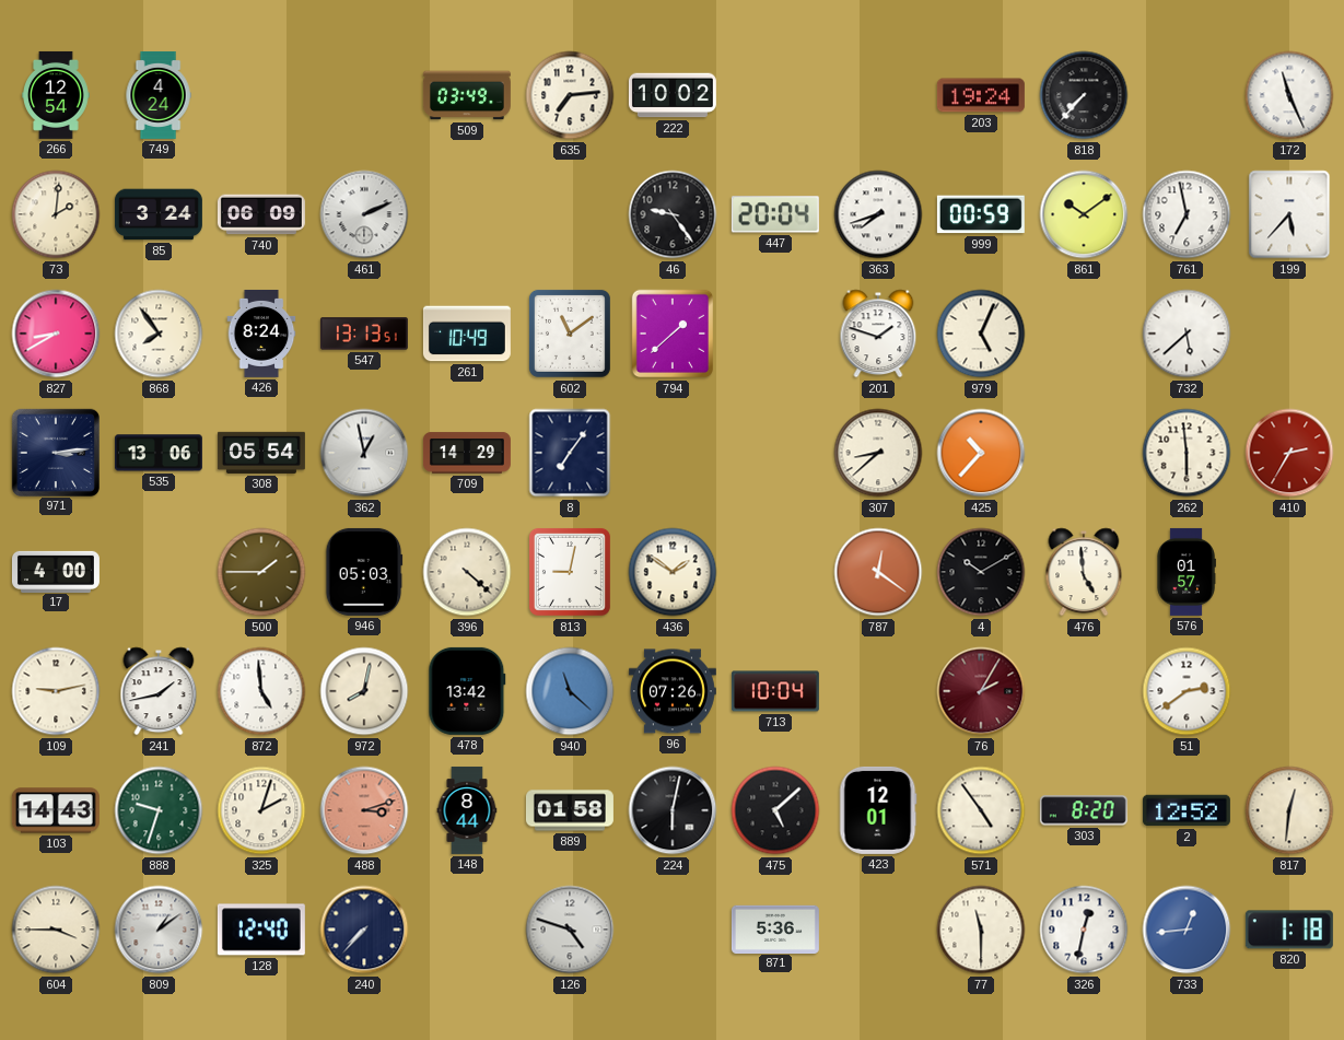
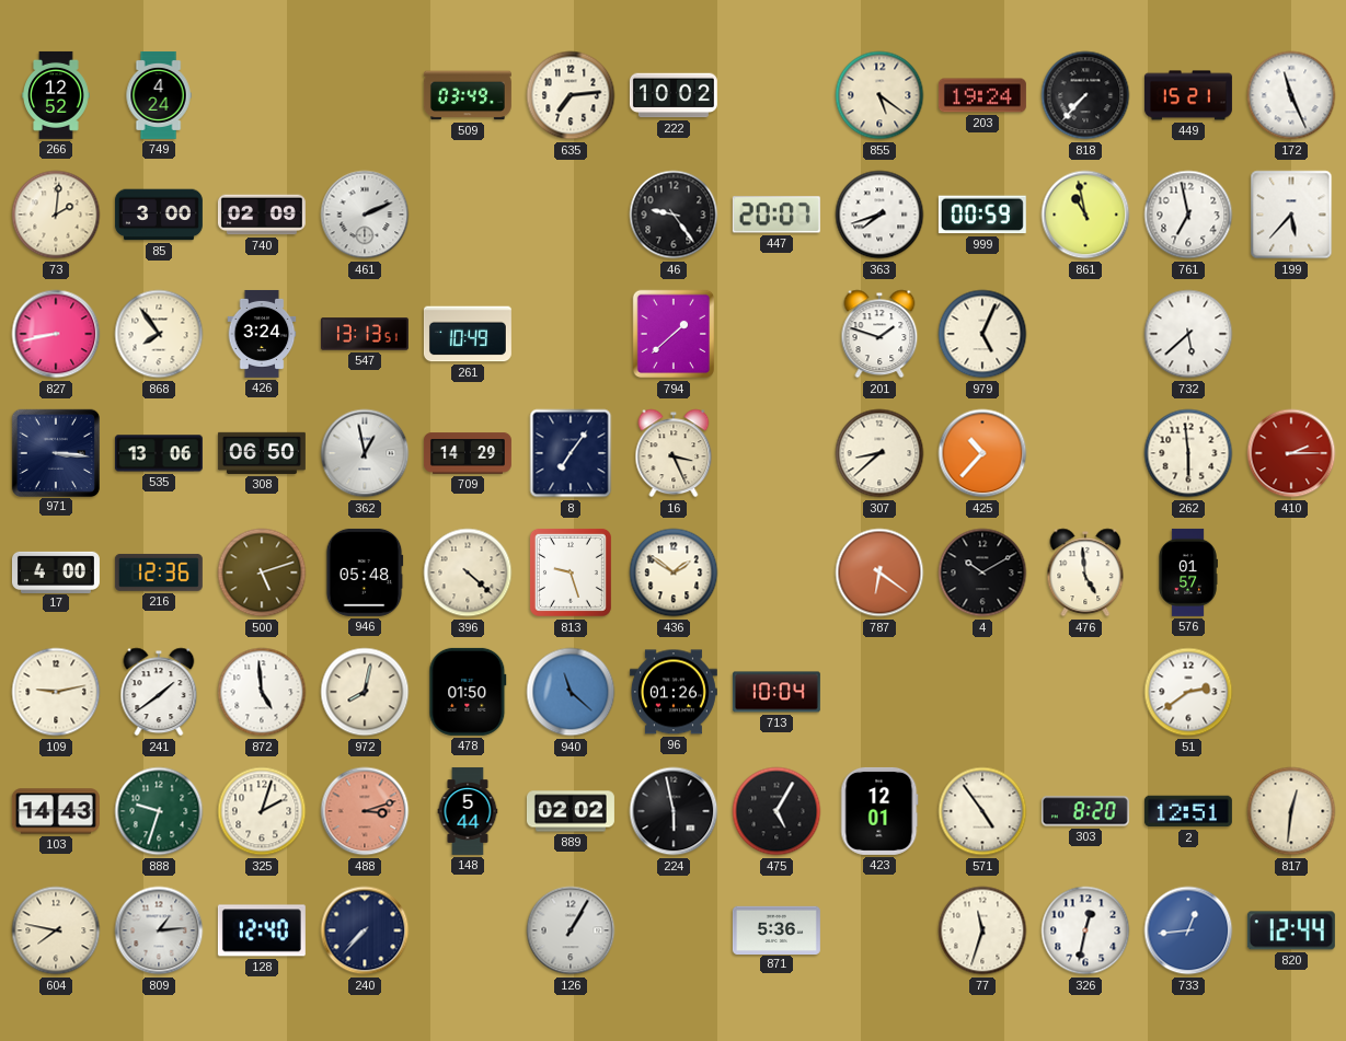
266: 12:54 -> 12:52
855: none -> 5:21
449: none -> 15:21
85: 3:24 -> 3:00
740: 06:09 -> 02:09
447: 20:04 -> 20:07
861: 10:09 -> 10:58
827: 8:40 -> 8:43
426: 8:24 -> 3:24
602: 11:09 -> none
971: 3:14 -> 3:16
308: 05:54 -> 06:50
16: none -> 3:26
410: 2:35 -> 2:15
216: none -> 12:36
500: 1:45 -> 5:12
946: 05:03 -> 05:48
813: 9:02 -> 9:27
787: 12:21 -> 6:21
241: 1:43 -> 1:39
478: 13:42 -> 01:50
96: 07:26 -> 01:26
76: 2:05 -> none
148: 8:44 -> 5:44
889: 01:58 -> 02:02
224: 6:02 -> 5:58
475: 5:08 -> 5:05
2: 12:52 -> 12:51
604: 3:45 -> 7:47
809: 1:09 -> 1:14
126: 4:48 -> 1:05
77: 11:30 -> 11:33
820: 1:18 -> 12:44
